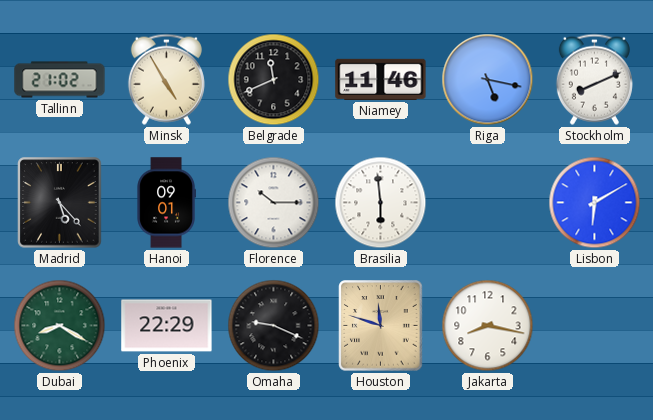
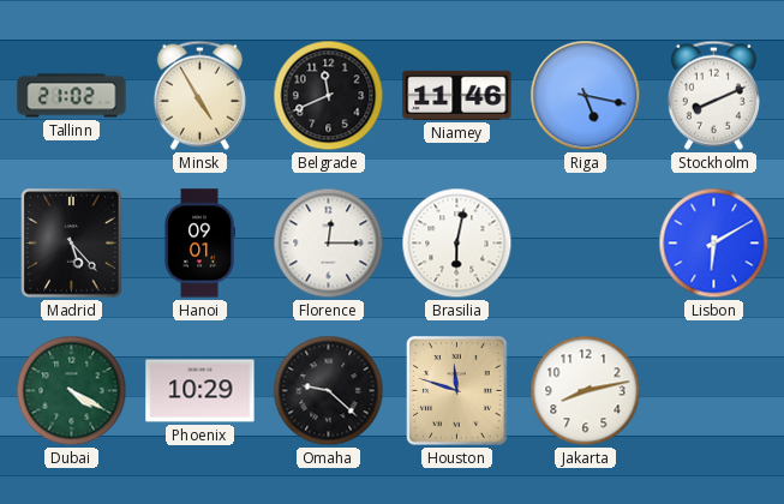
Florence: 10:15 -> 12:15
Brasilia: 5:59 -> 6:02
Dubai: 8:20 -> 4:20
Phoenix: 22:29 -> 10:29
Omaha: 9:19 -> 9:22
Jakarta: 8:17 -> 8:13
